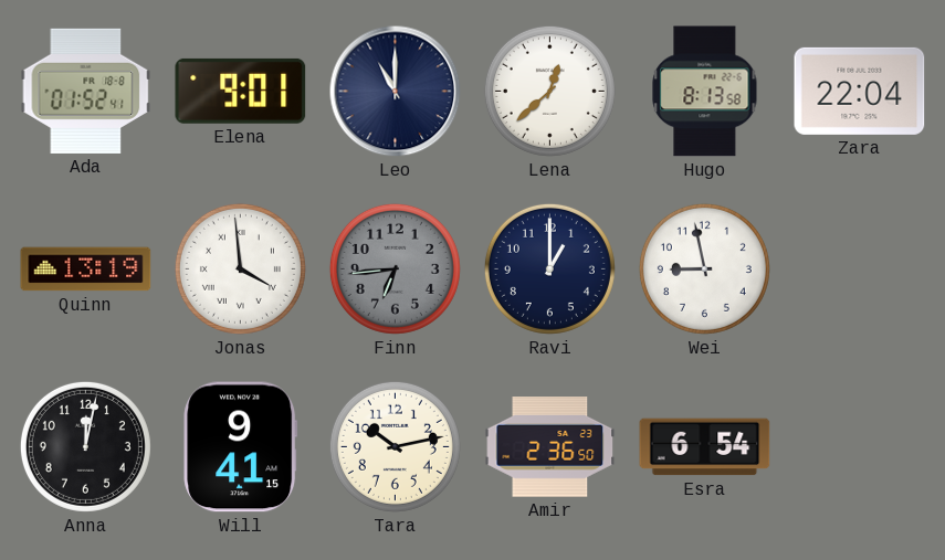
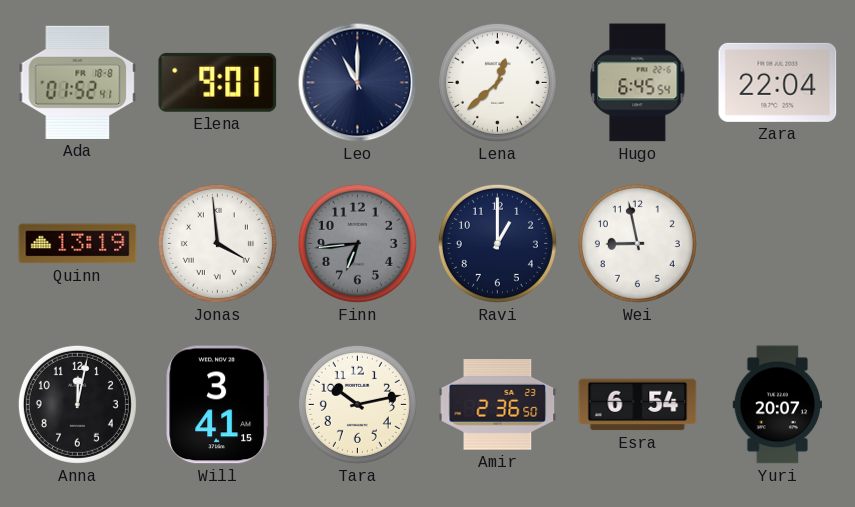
Hugo: 8:13 -> 6:45
Will: 9:41 -> 3:41
Yuri: none -> 20:07
